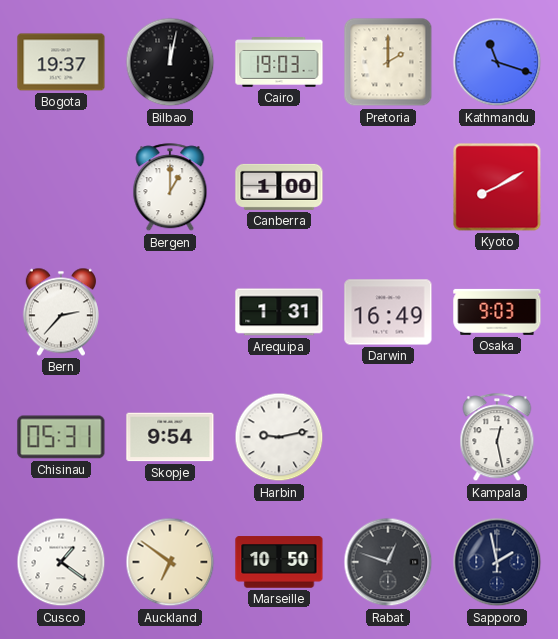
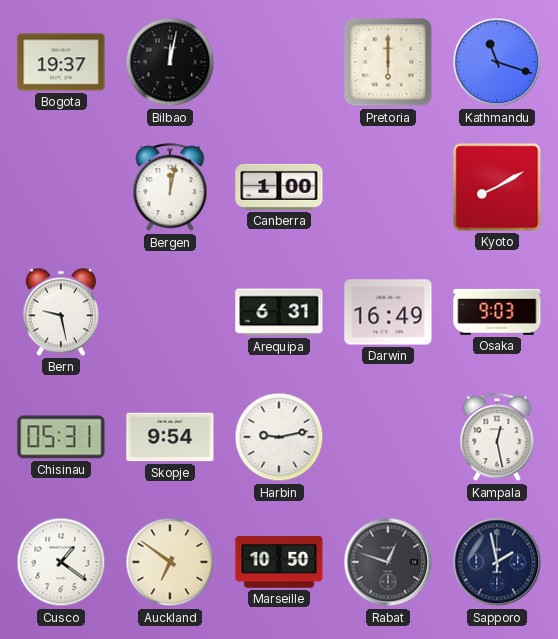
Cairo: 19:03 -> none
Pretoria: 2:00 -> 6:00
Bergen: 1:00 -> 12:02
Bern: 2:37 -> 9:28
Arequipa: 1:31 -> 6:31
